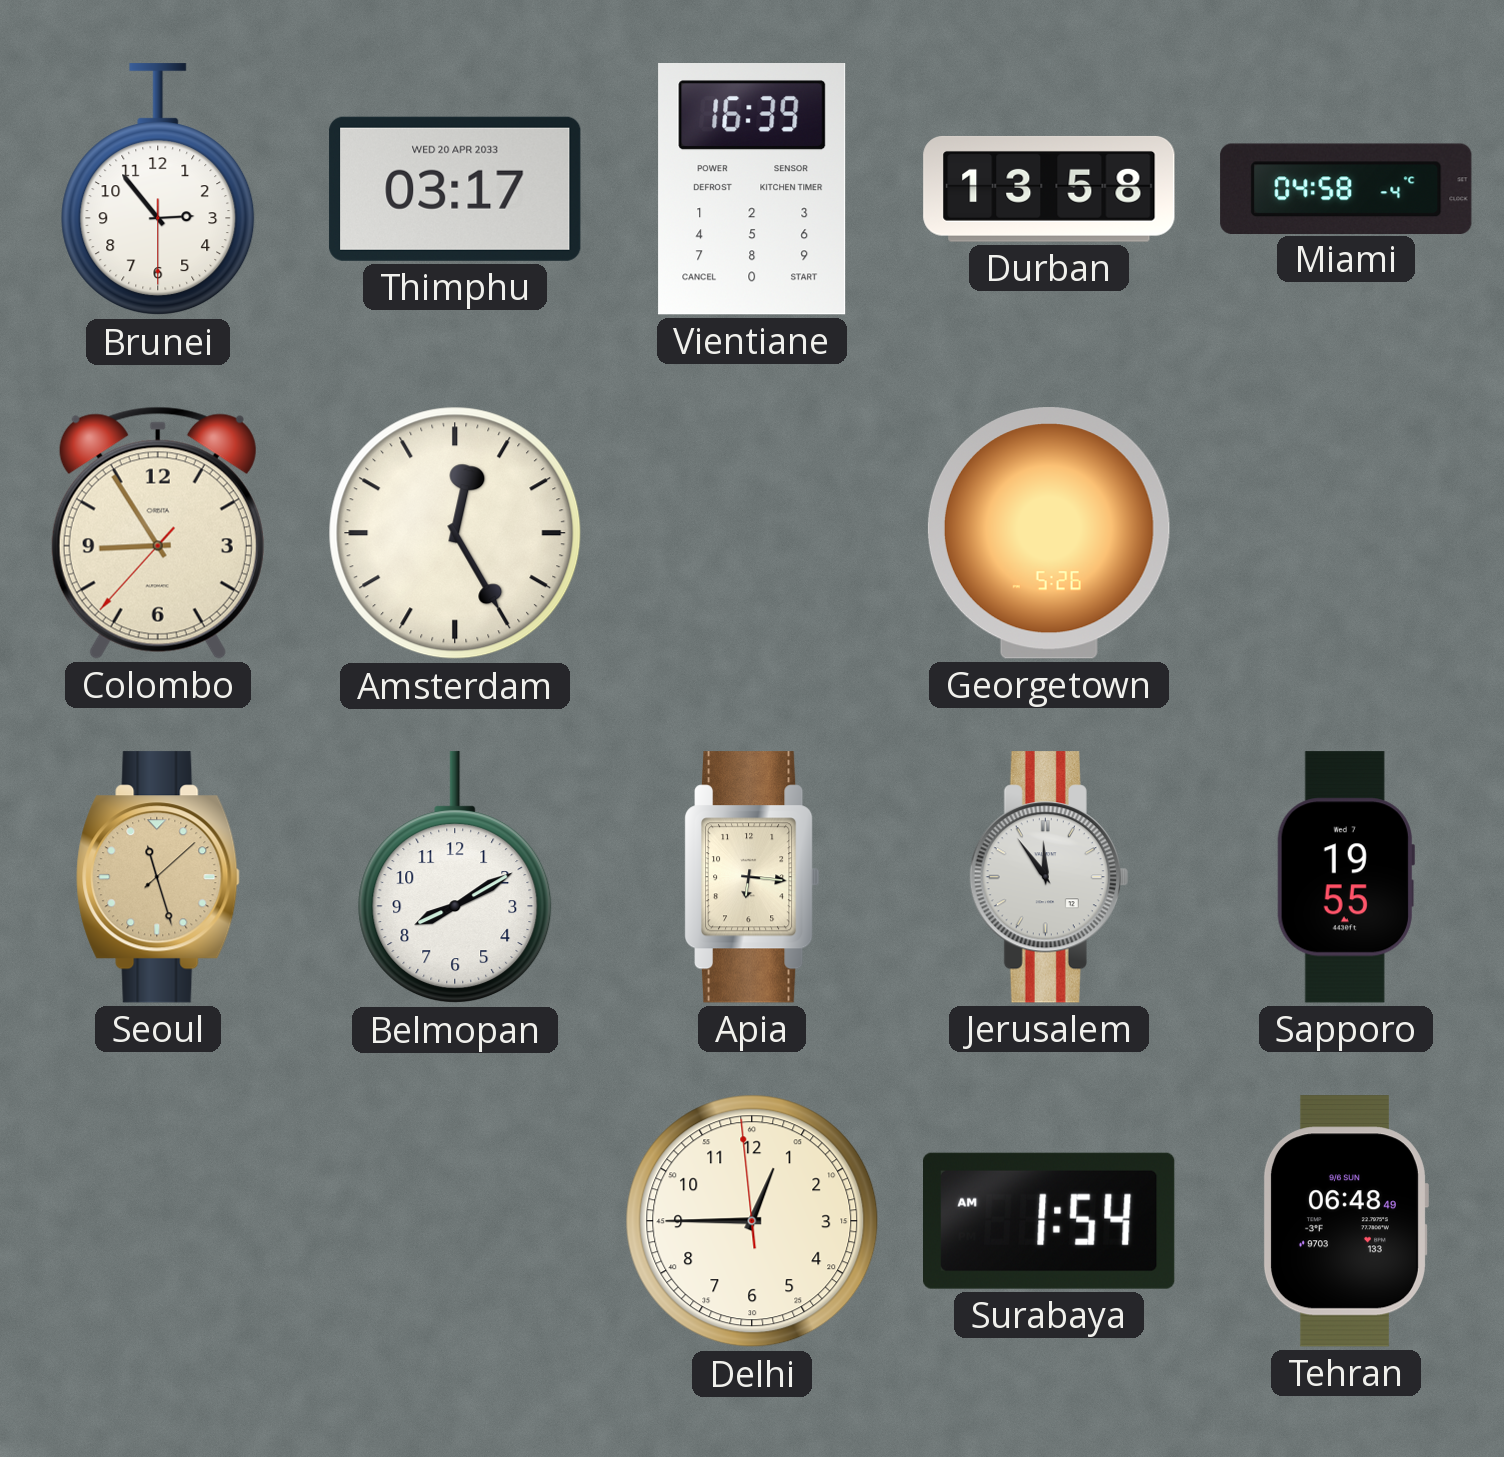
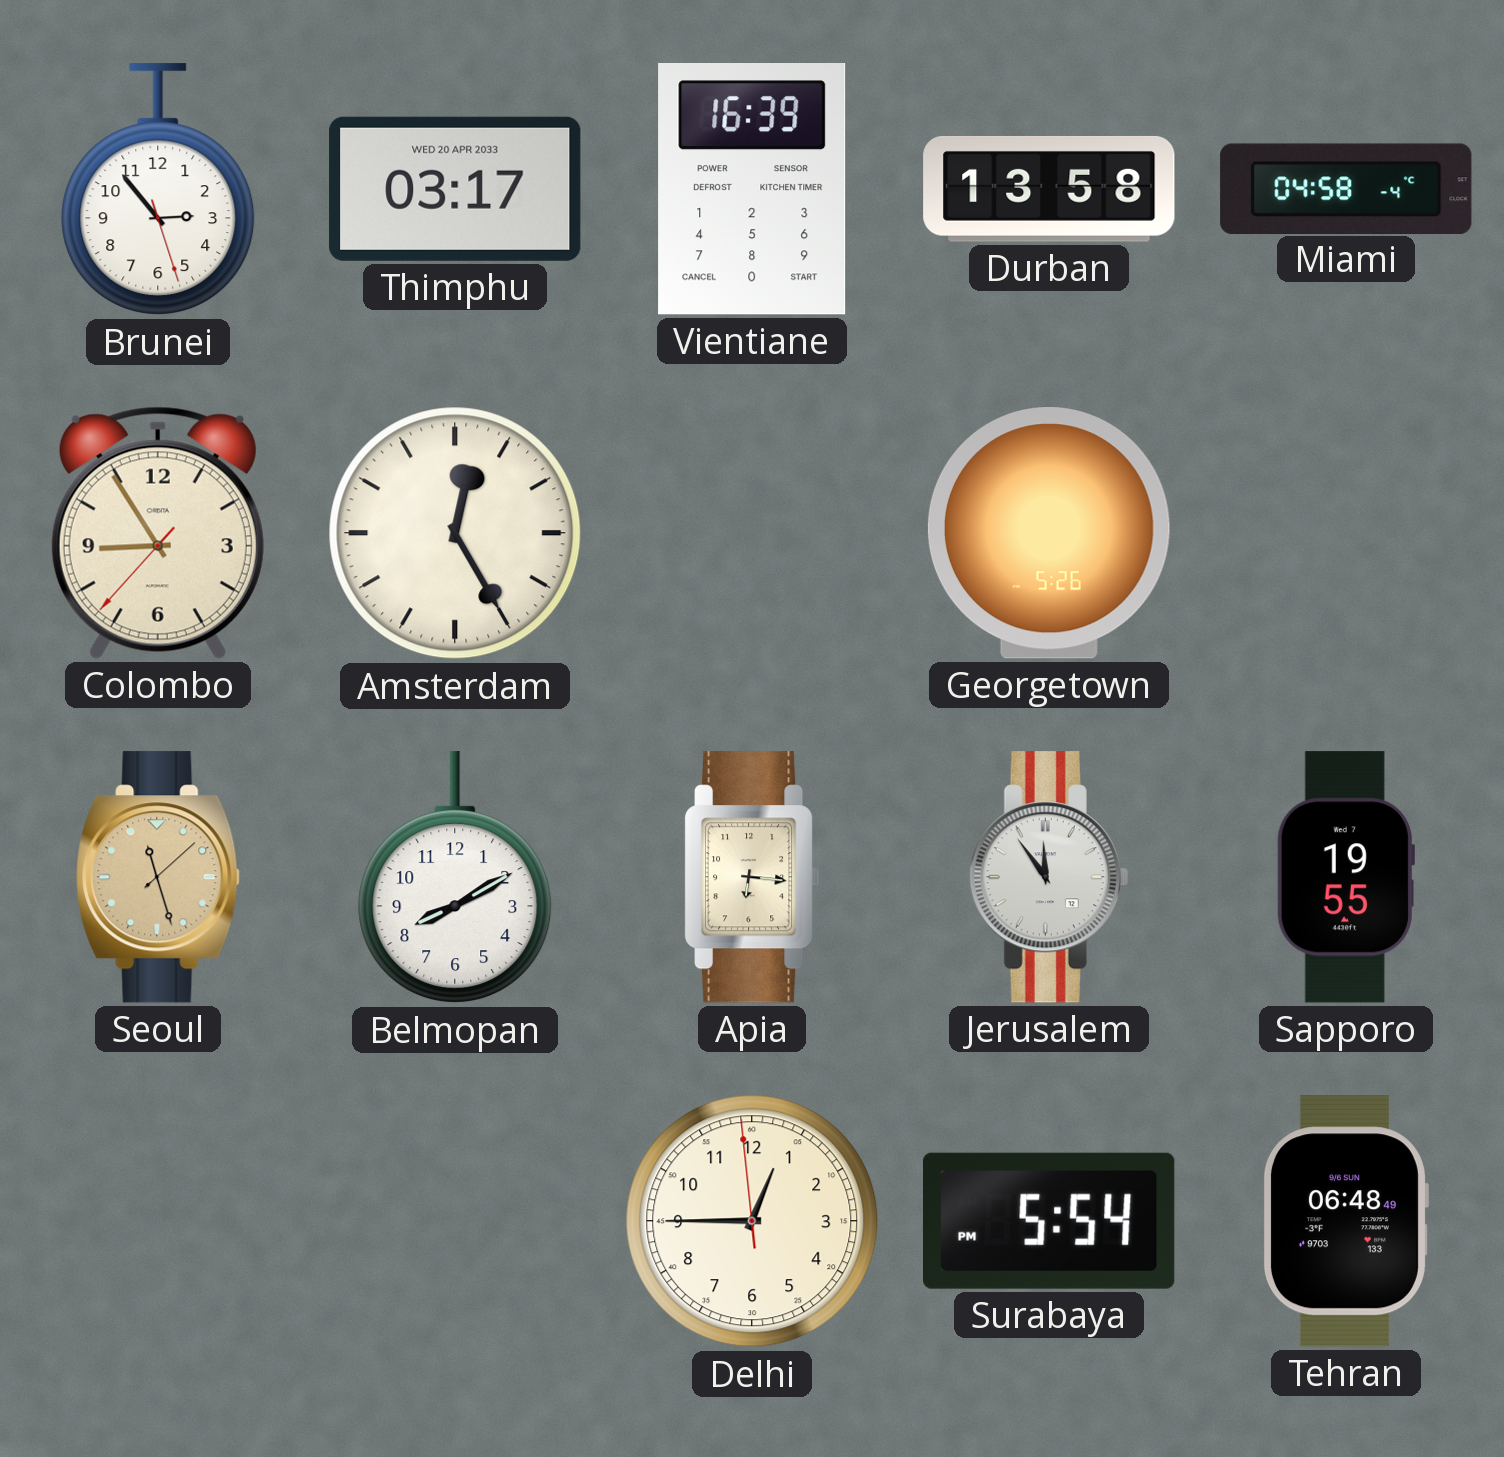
Brunei: 2:53:30 -> 2:53:27
Surabaya: 1:54 -> 5:54
